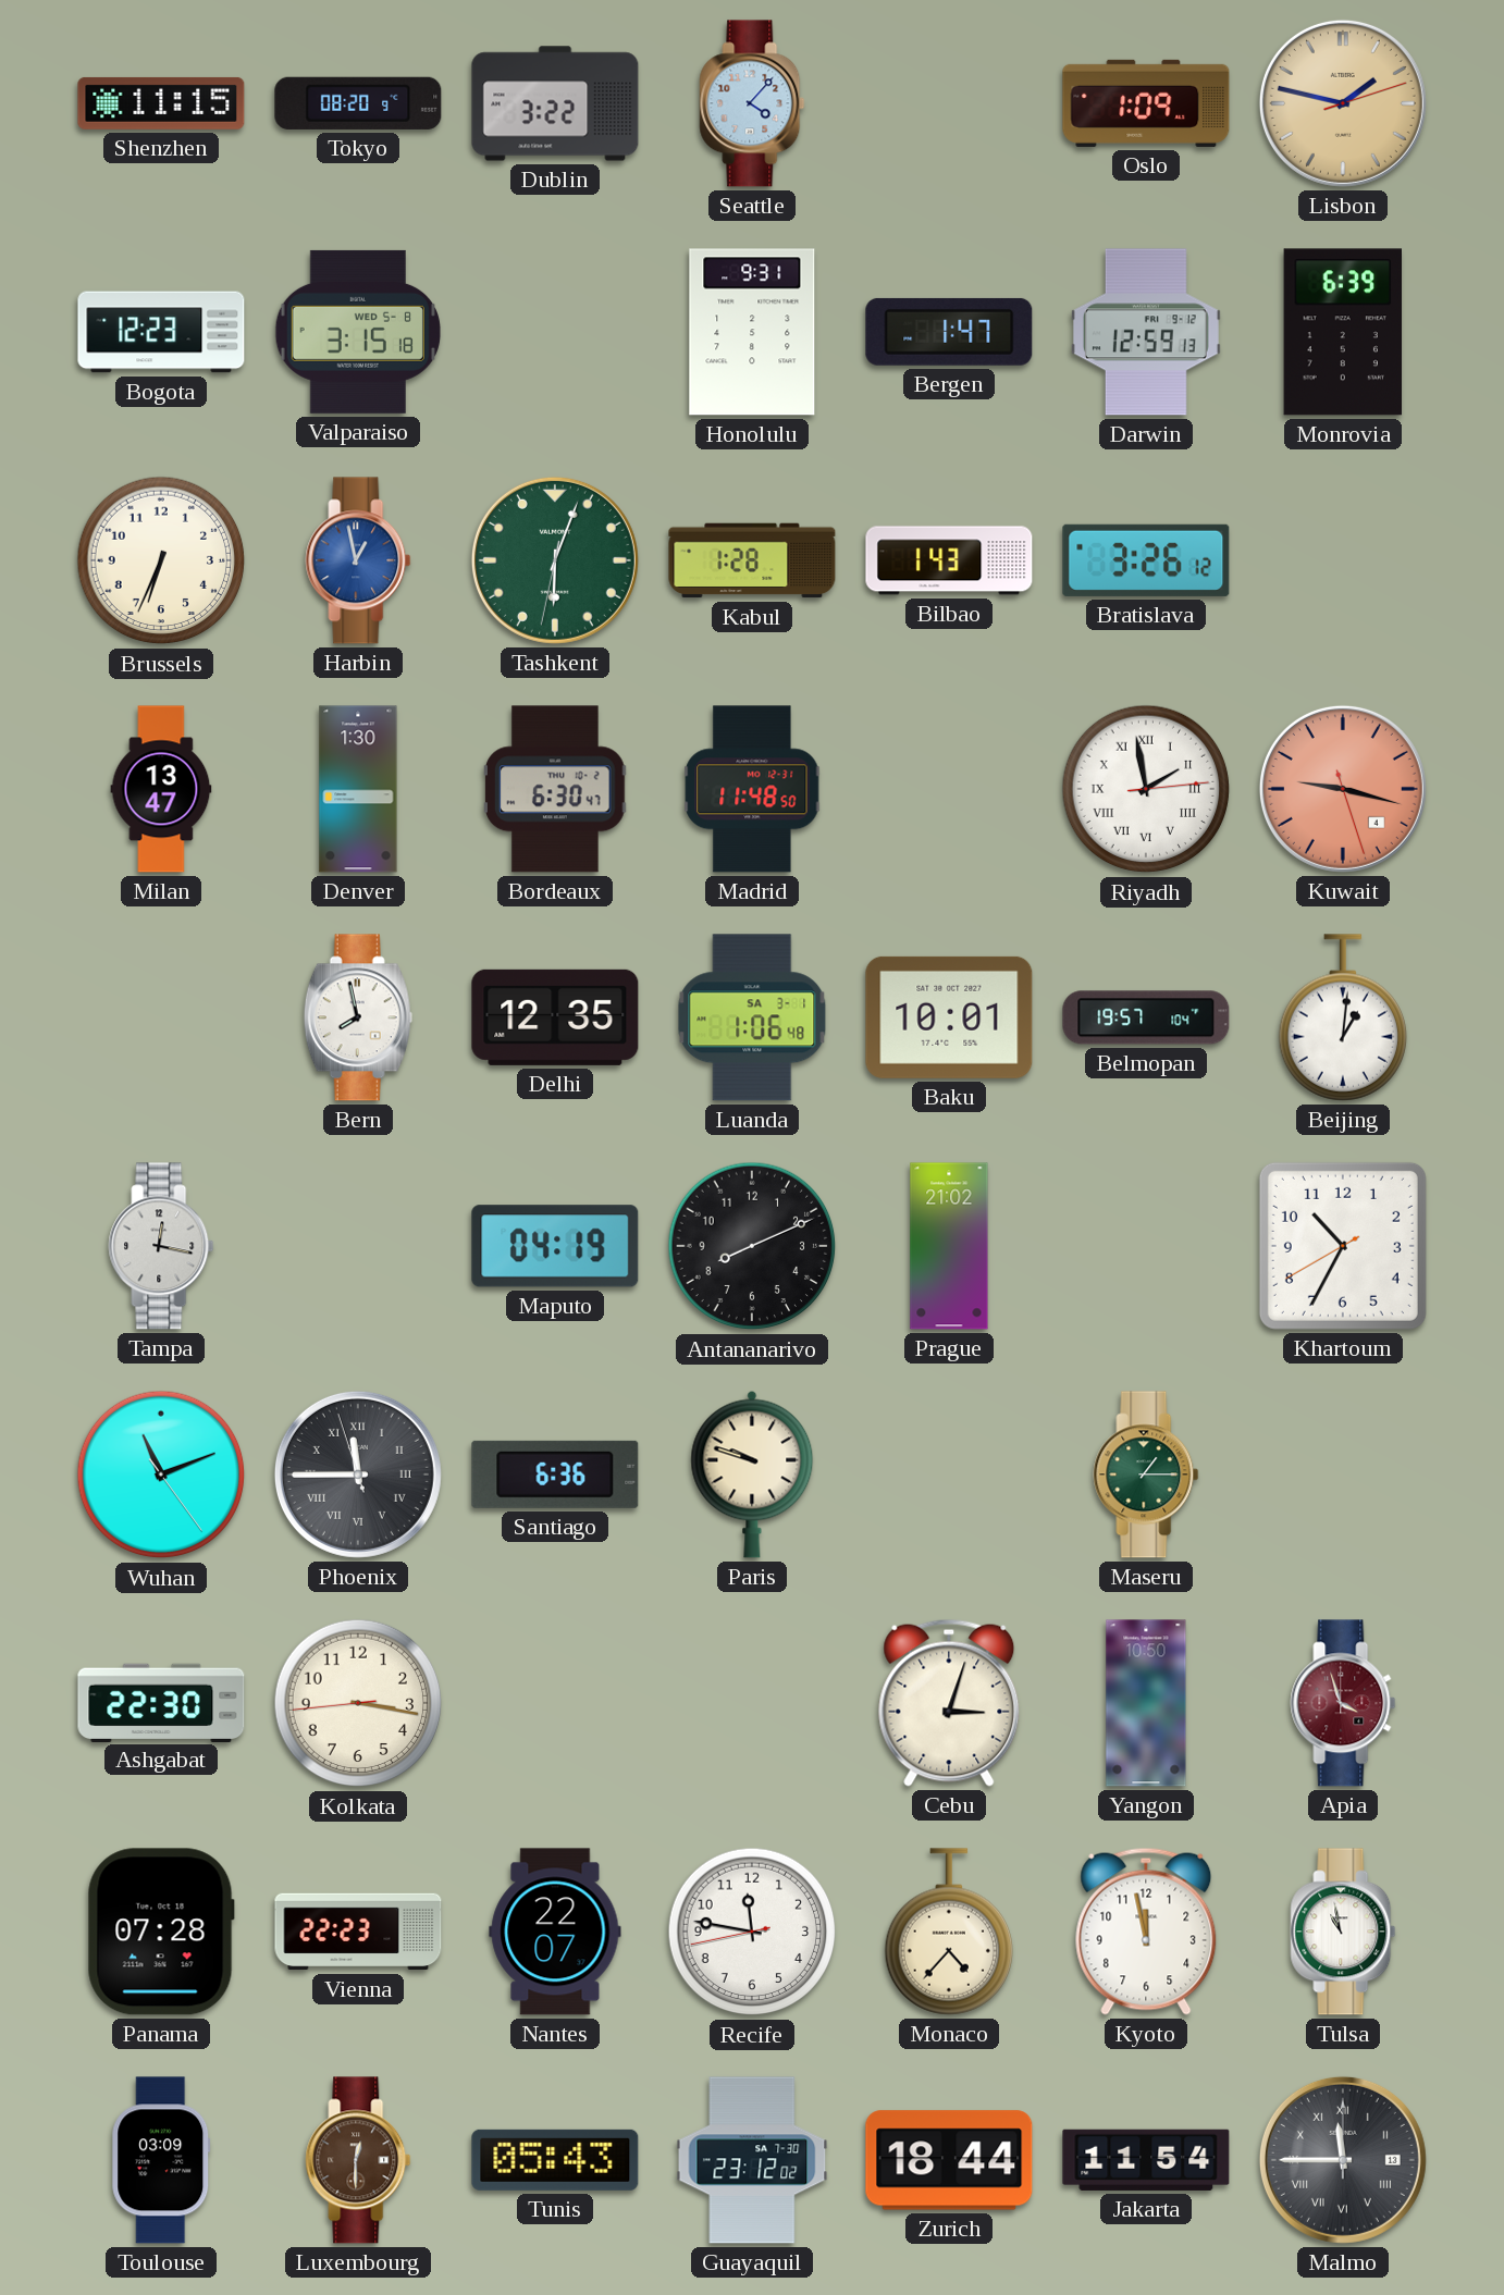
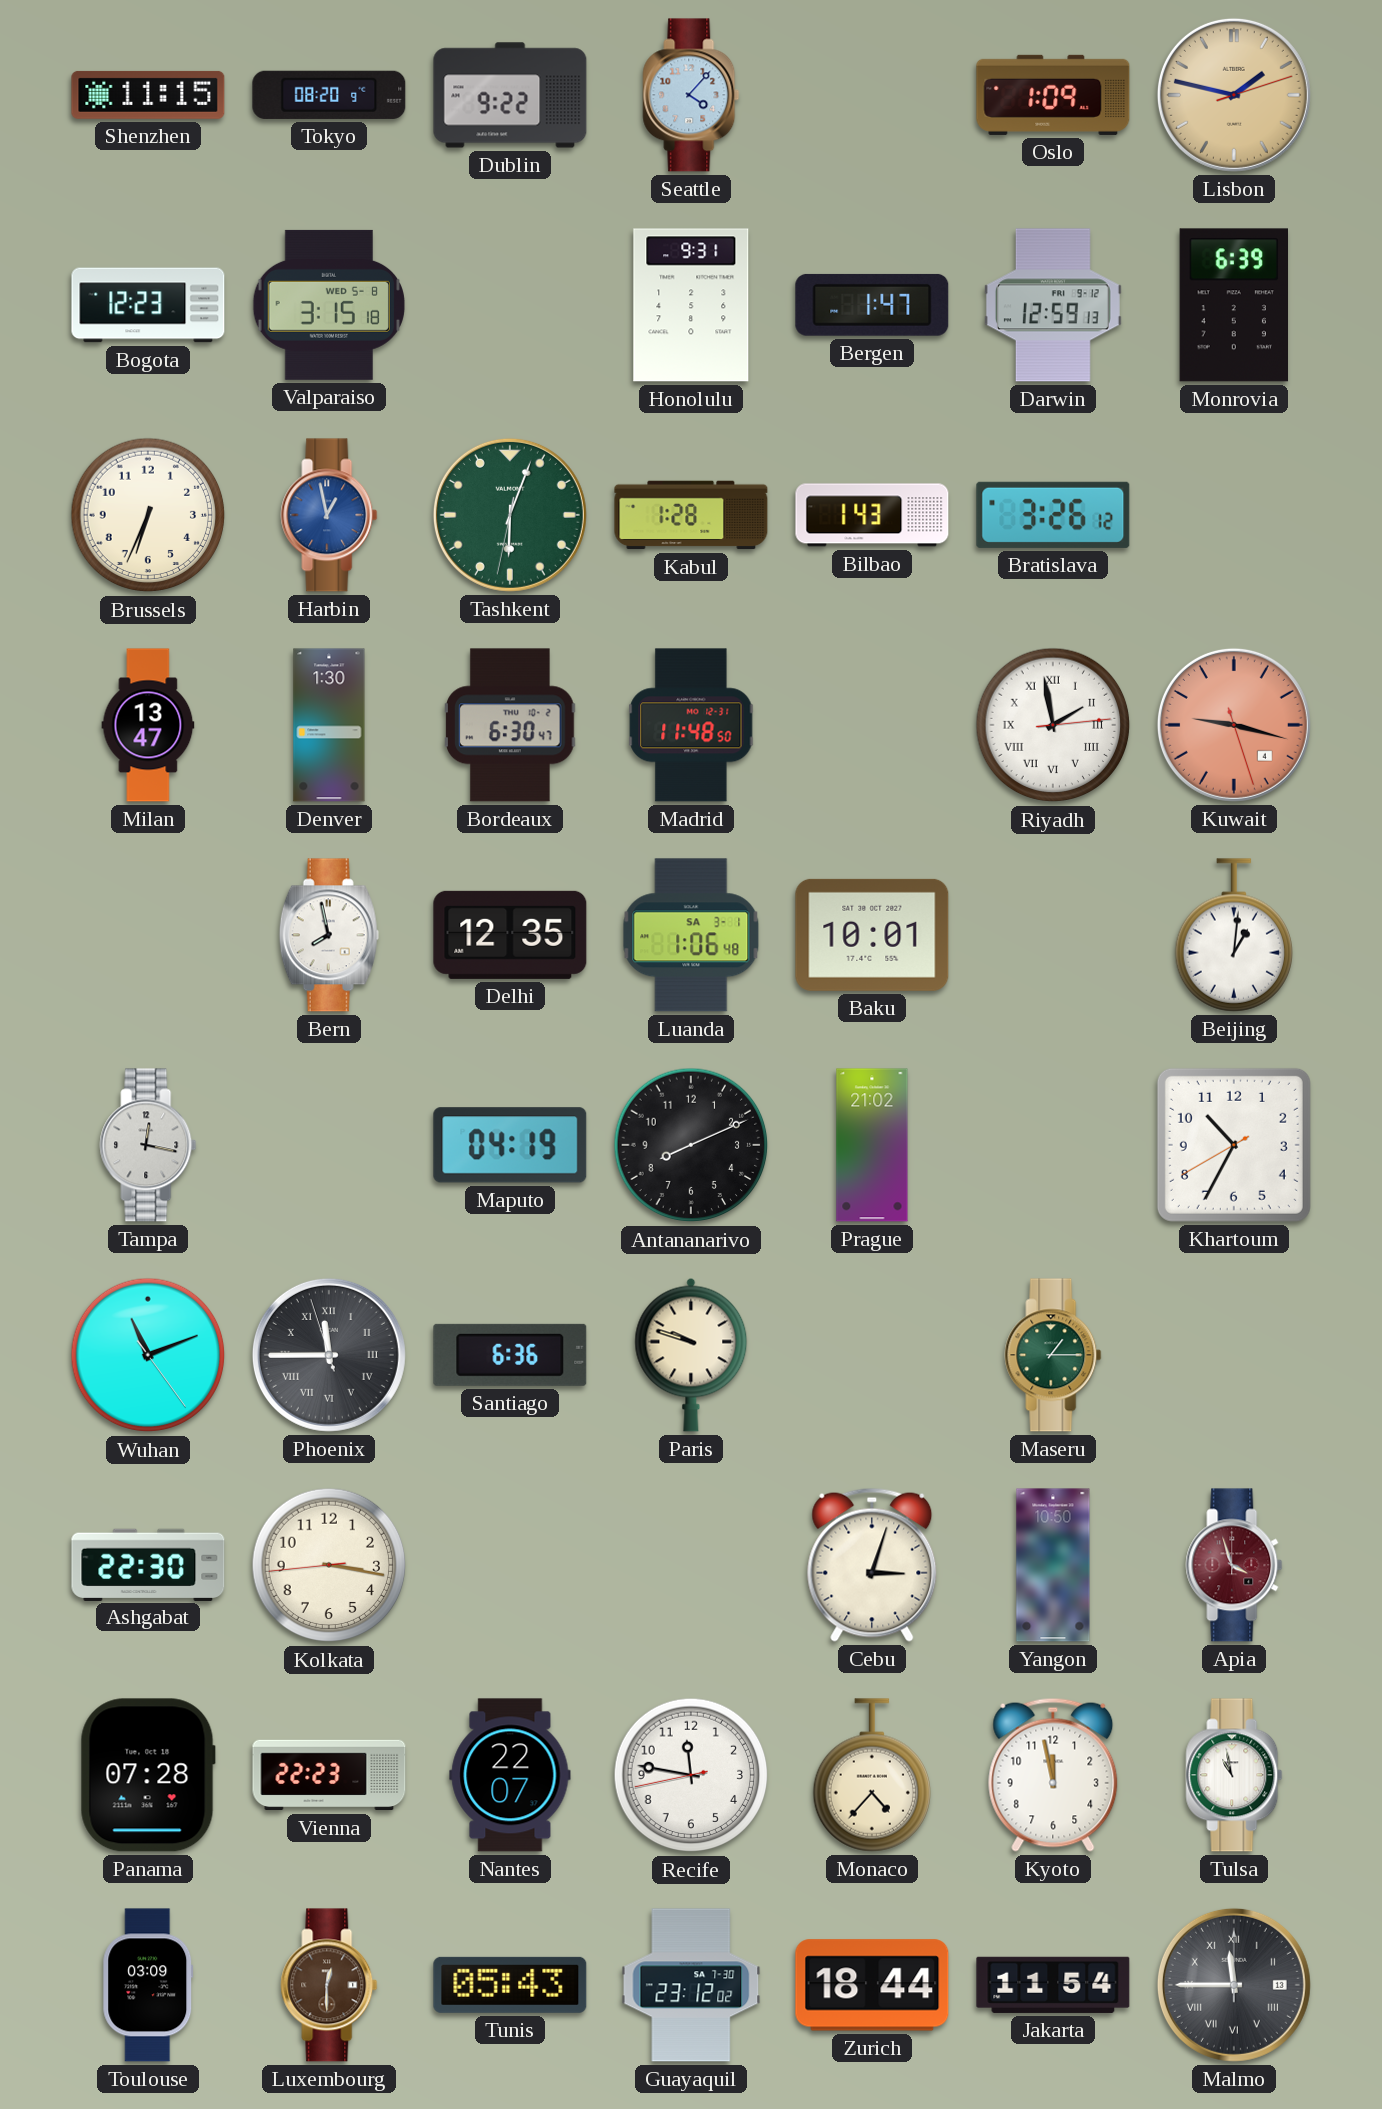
Dublin: 3:22 -> 9:22
Belmopan: 19:57 -> none
